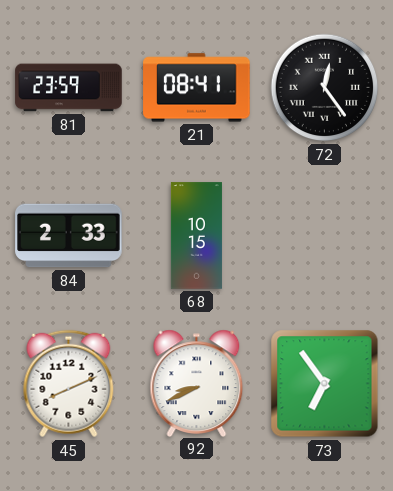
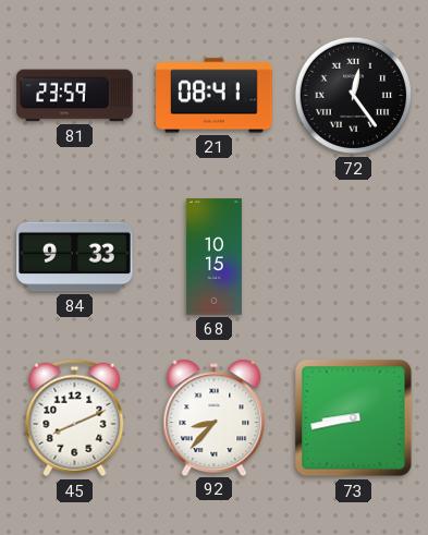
84: 2:33 -> 9:33
92: 8:41 -> 8:37
73: 6:54 -> 8:43
